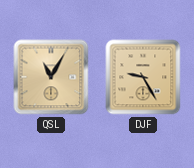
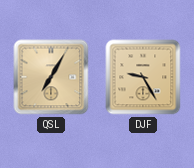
QSL: 11:05 -> 7:05
